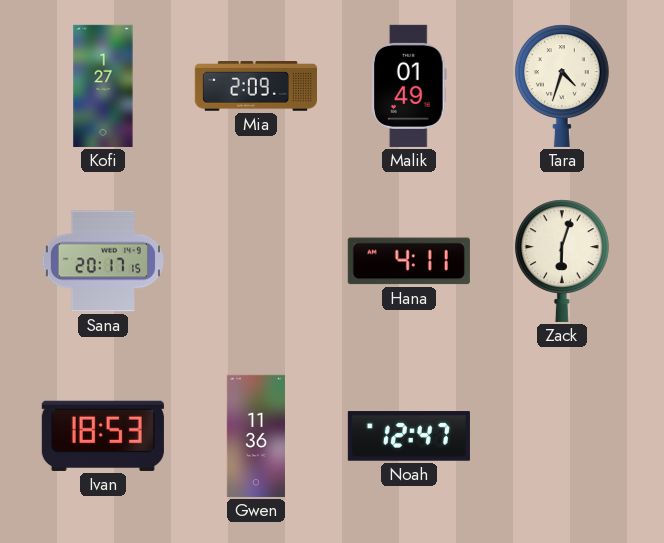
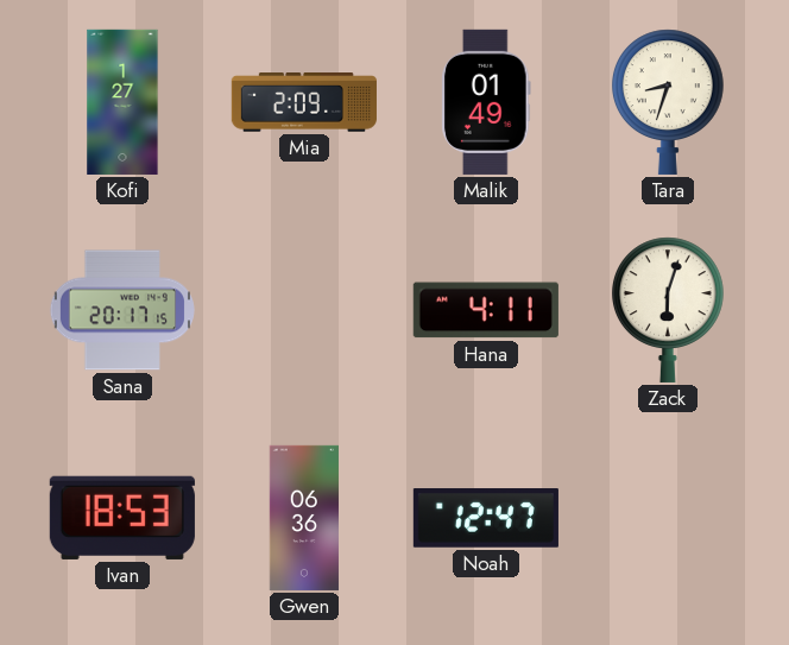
Tara: 4:33 -> 8:33
Gwen: 11:36 -> 06:36
